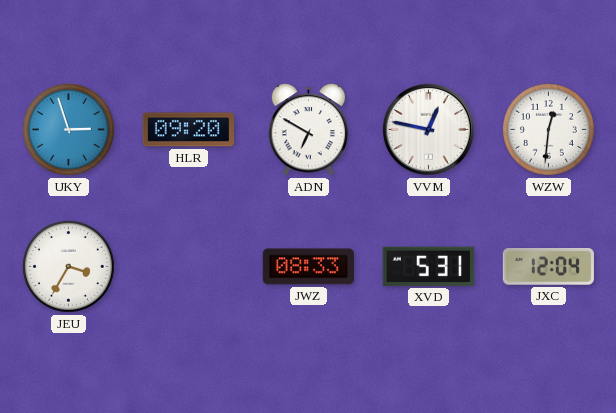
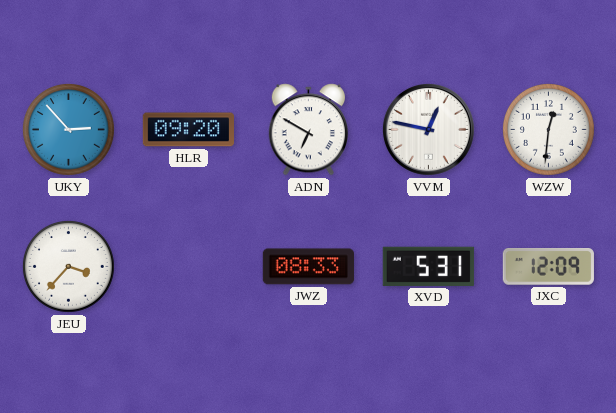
UKY: 2:57 -> 2:53
JEU: 3:35 -> 3:37
JXC: 12:04 -> 12:09
